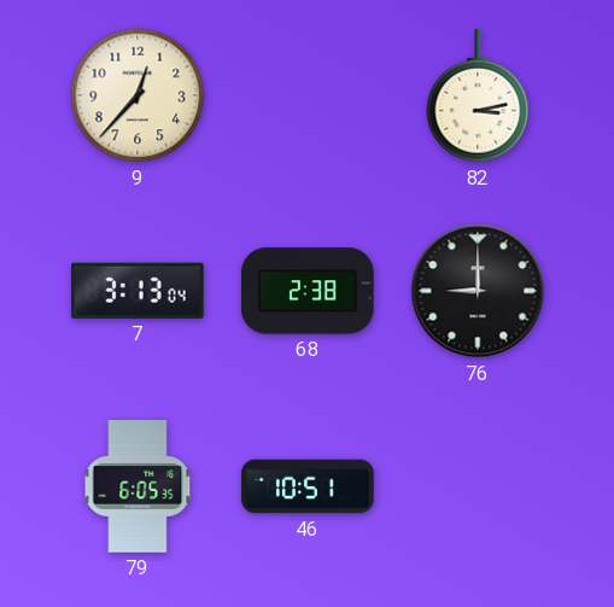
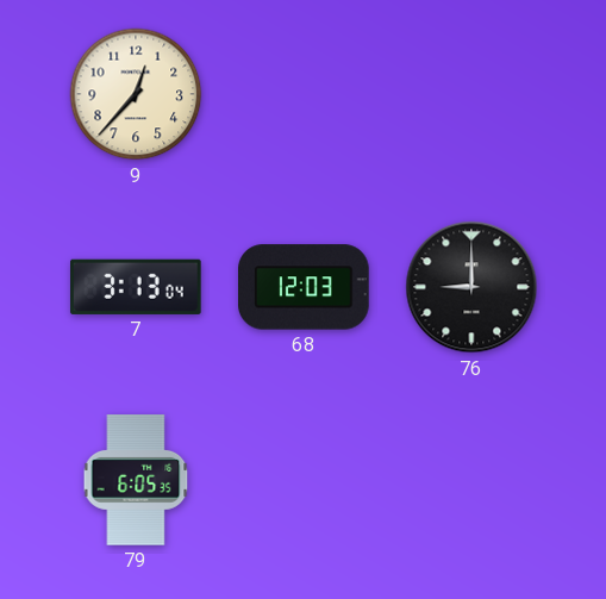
82: 3:13 -> none
68: 2:38 -> 12:03
46: 10:51 -> none
